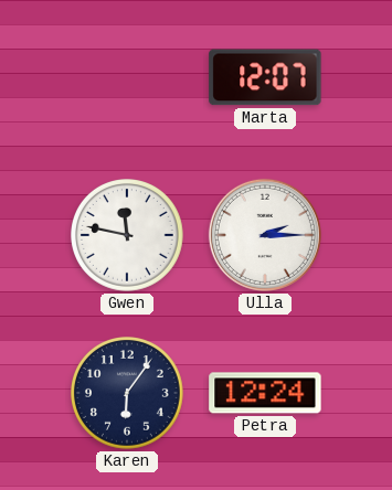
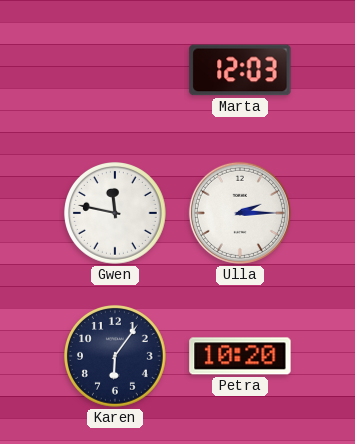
Marta: 12:07 -> 12:03
Petra: 12:24 -> 10:20
